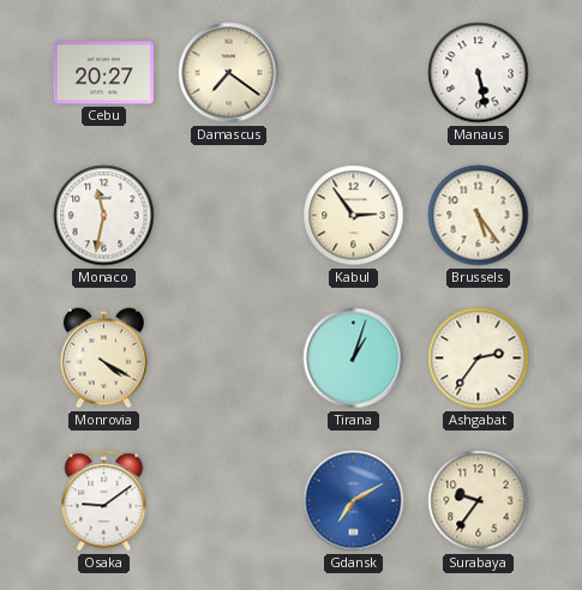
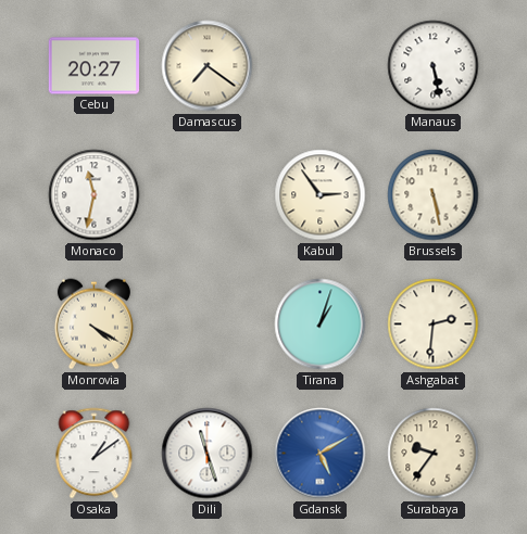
Brussels: 5:24 -> 5:28
Ashgabat: 2:36 -> 2:31
Osaka: 9:09 -> 1:09
Dili: none -> 11:27
Gdansk: 7:10 -> 5:10
